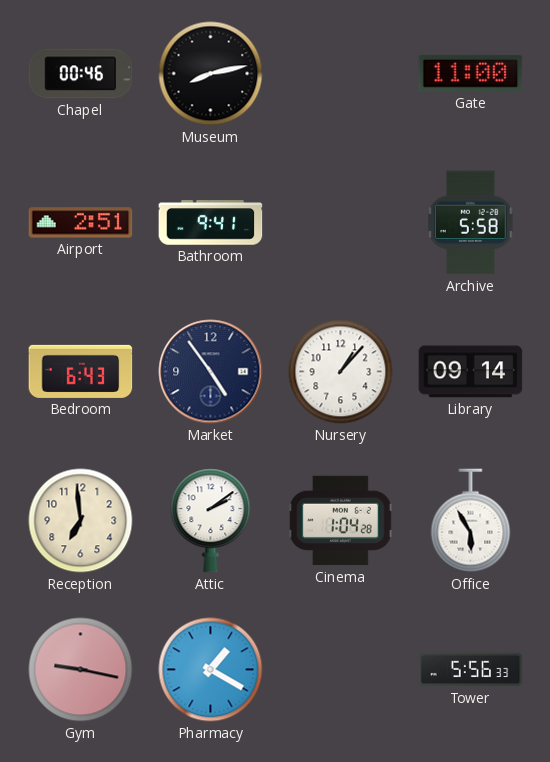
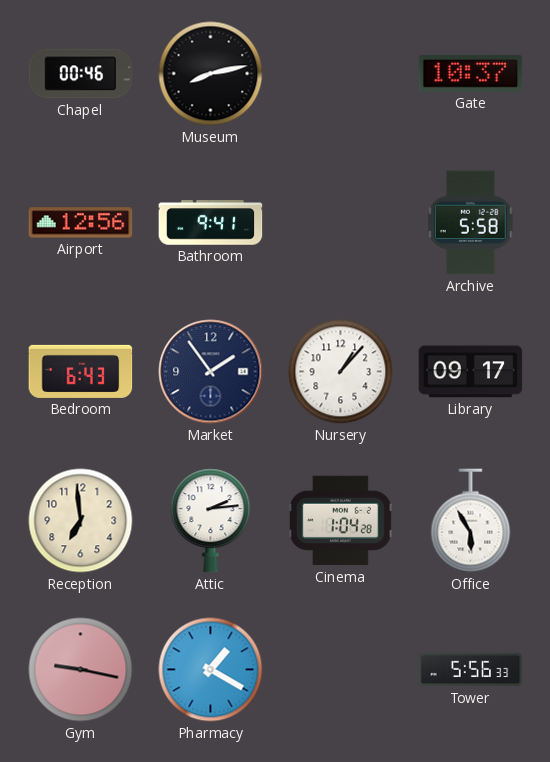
Gate: 11:00 -> 10:37
Airport: 2:51 -> 12:56
Market: 4:54 -> 1:54
Library: 09:14 -> 09:17
Attic: 2:09 -> 2:14
